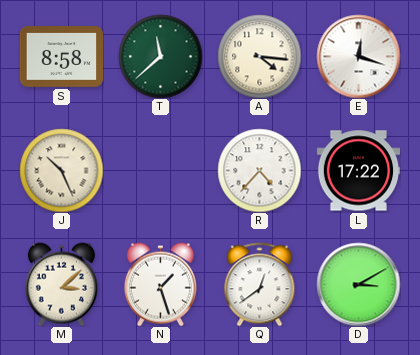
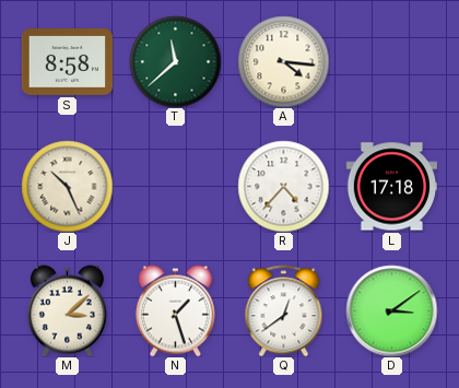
E: 12:18 -> none
L: 17:22 -> 17:18
D: 3:10 -> 3:09
